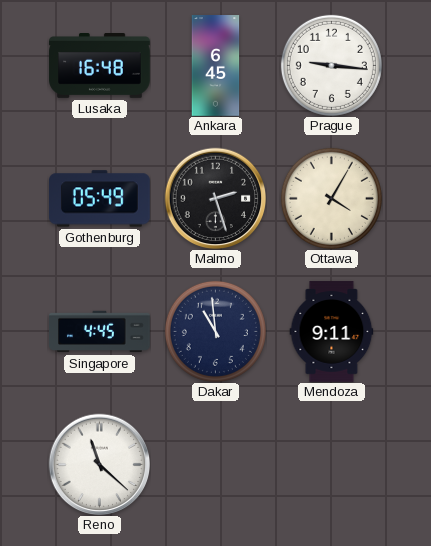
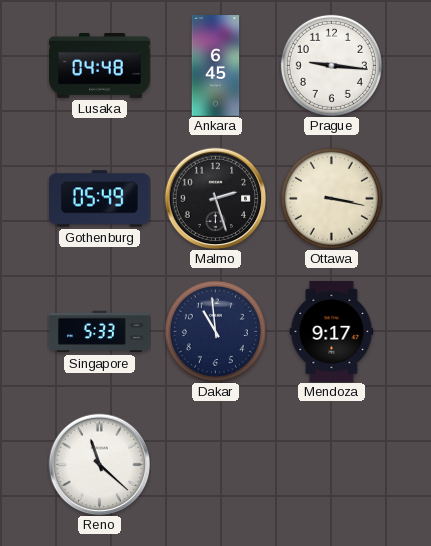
Lusaka: 16:48 -> 04:48
Ottawa: 4:05 -> 3:17
Singapore: 4:45 -> 5:33
Mendoza: 9:11 -> 9:17
